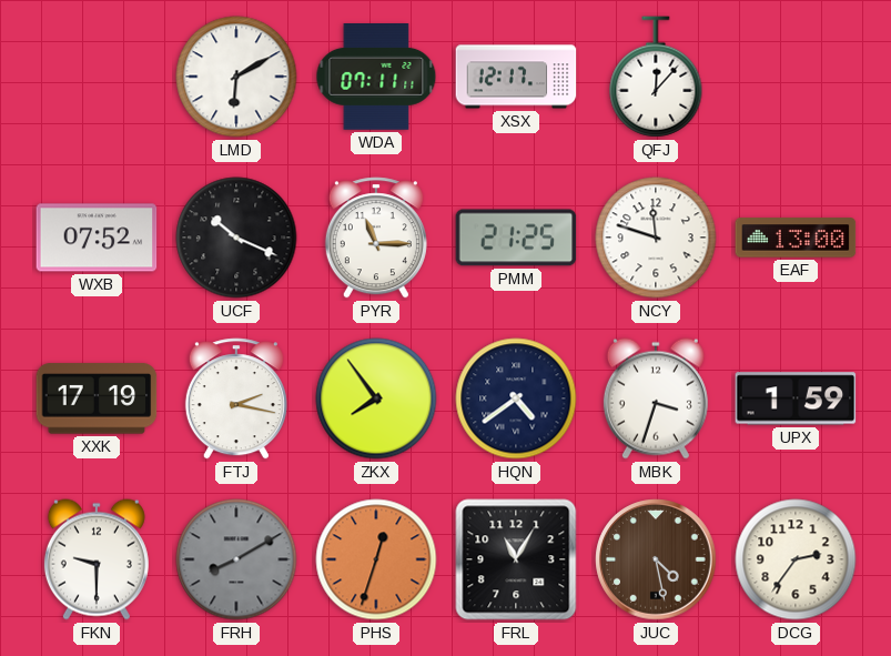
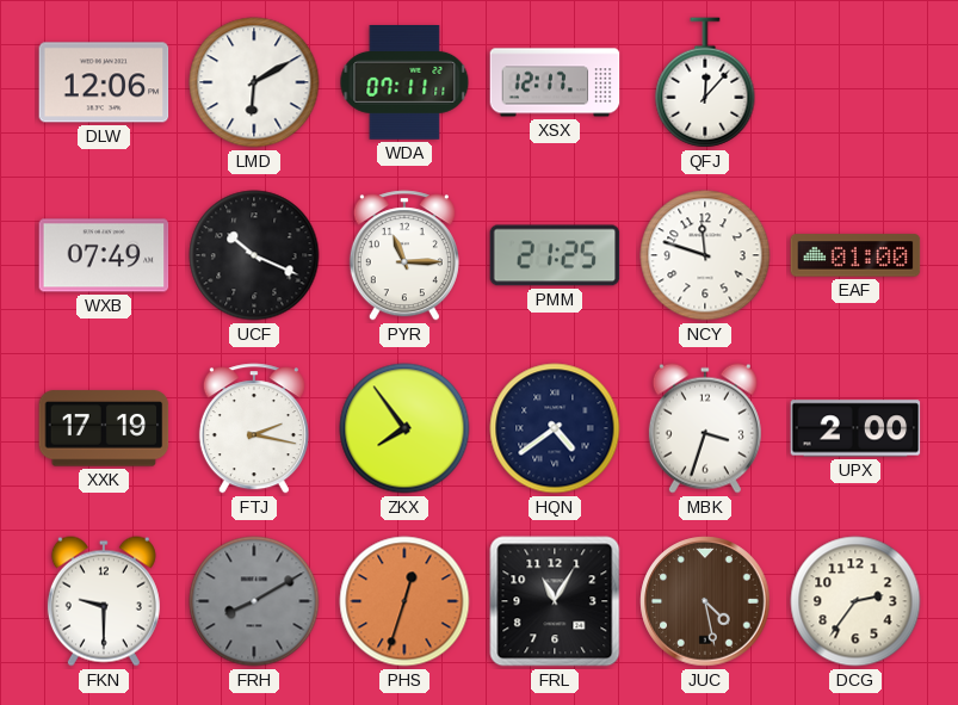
DLW: none -> 12:06
WXB: 07:52 -> 07:49
EAF: 13:00 -> 01:00
UPX: 1:59 -> 2:00
